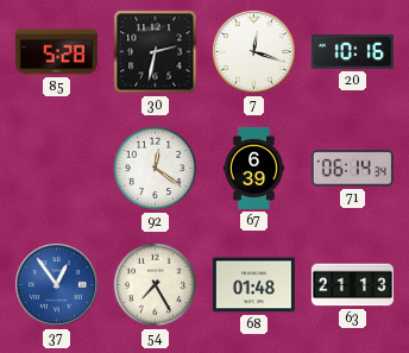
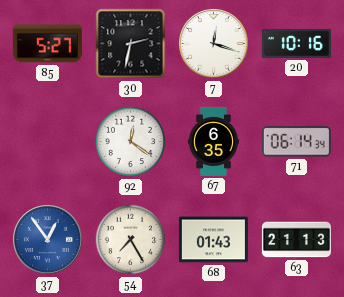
85: 5:28 -> 5:27
67: 6:39 -> 6:35
68: 01:48 -> 01:43
